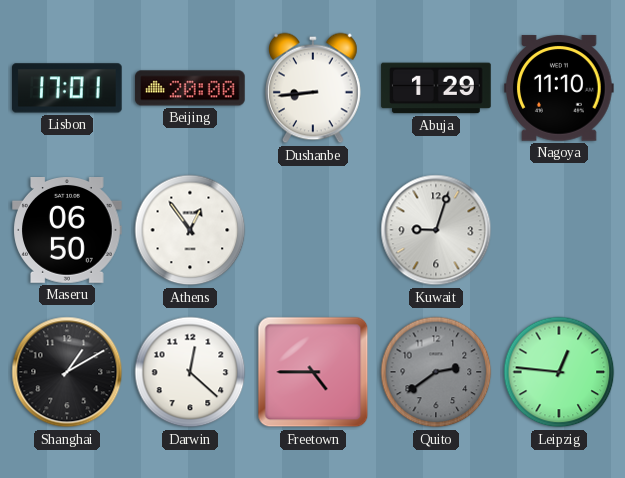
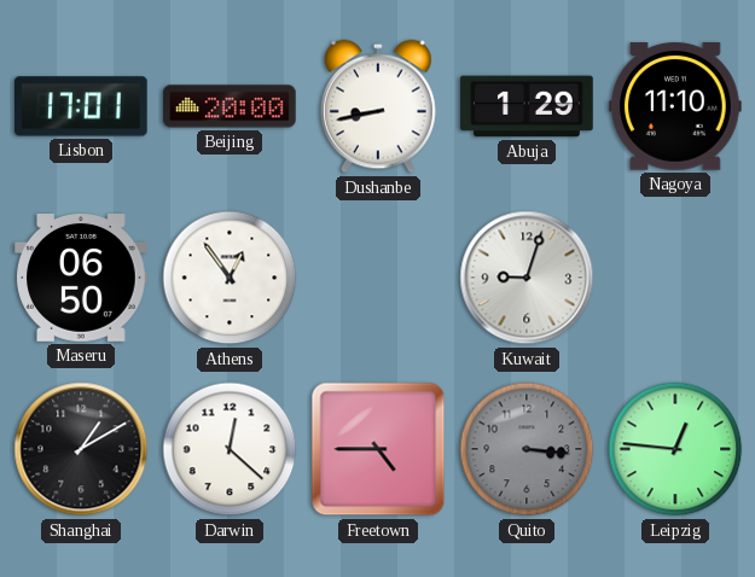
Dushanbe: 8:44 -> 8:43
Quito: 2:39 -> 3:16
